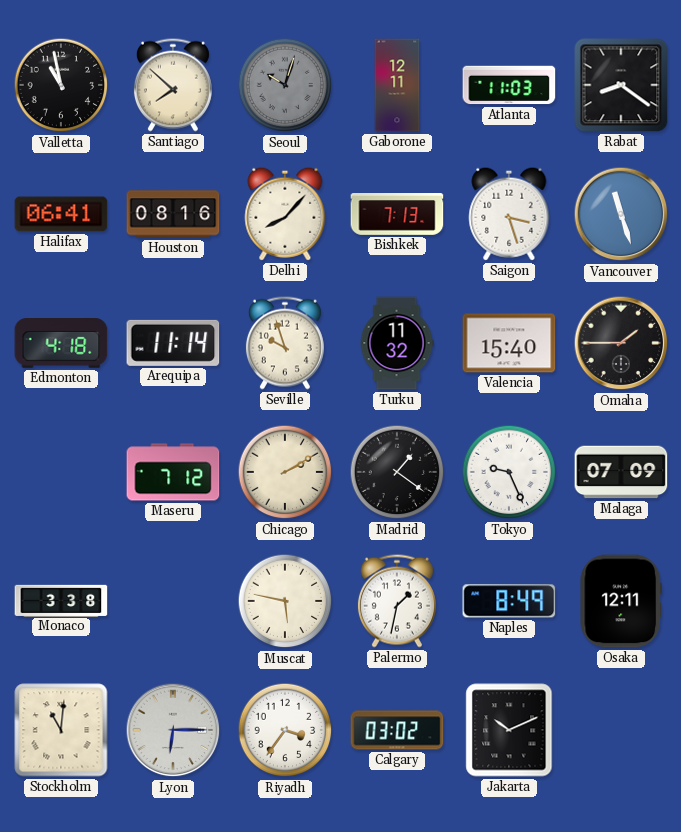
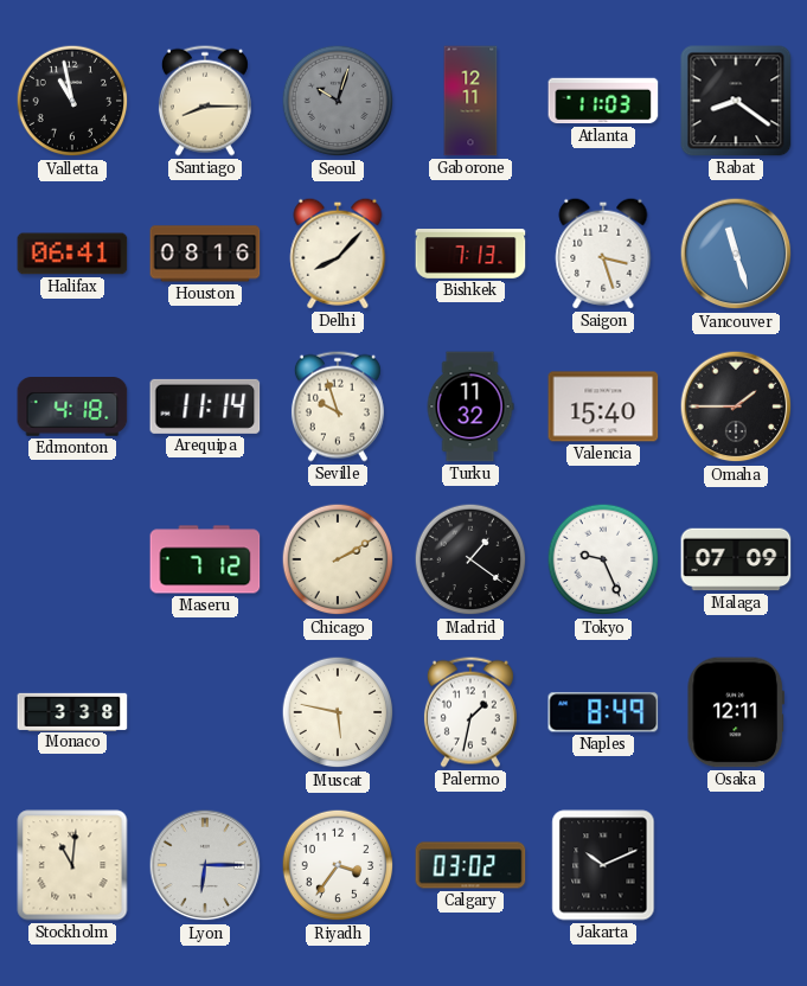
Santiago: 7:52 -> 8:15
